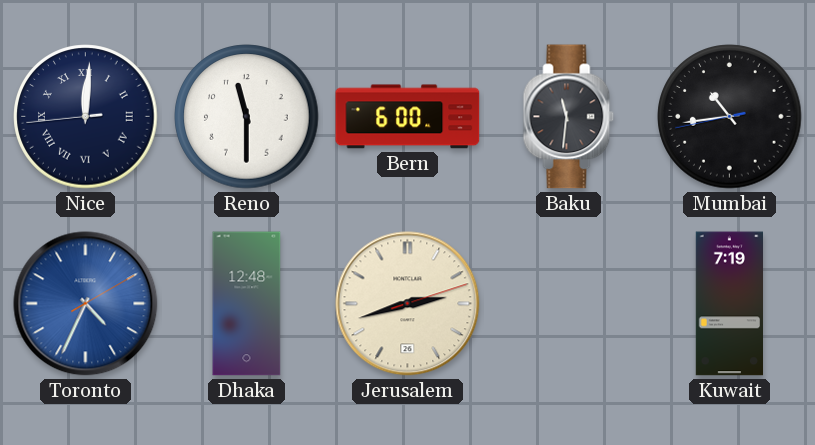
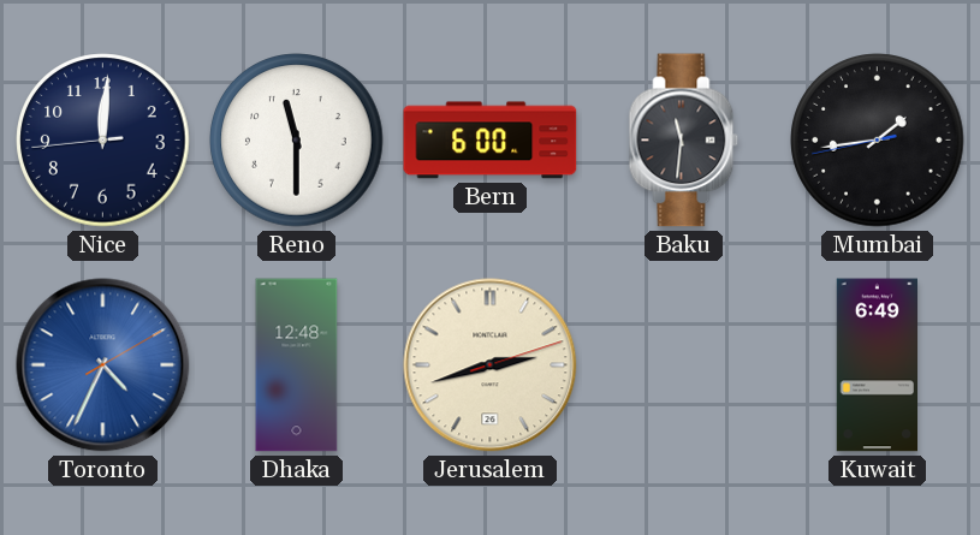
Nice numerals: Roman -> Arabic
Mumbai: 10:43 -> 1:43
Kuwait: 7:19 -> 6:49
